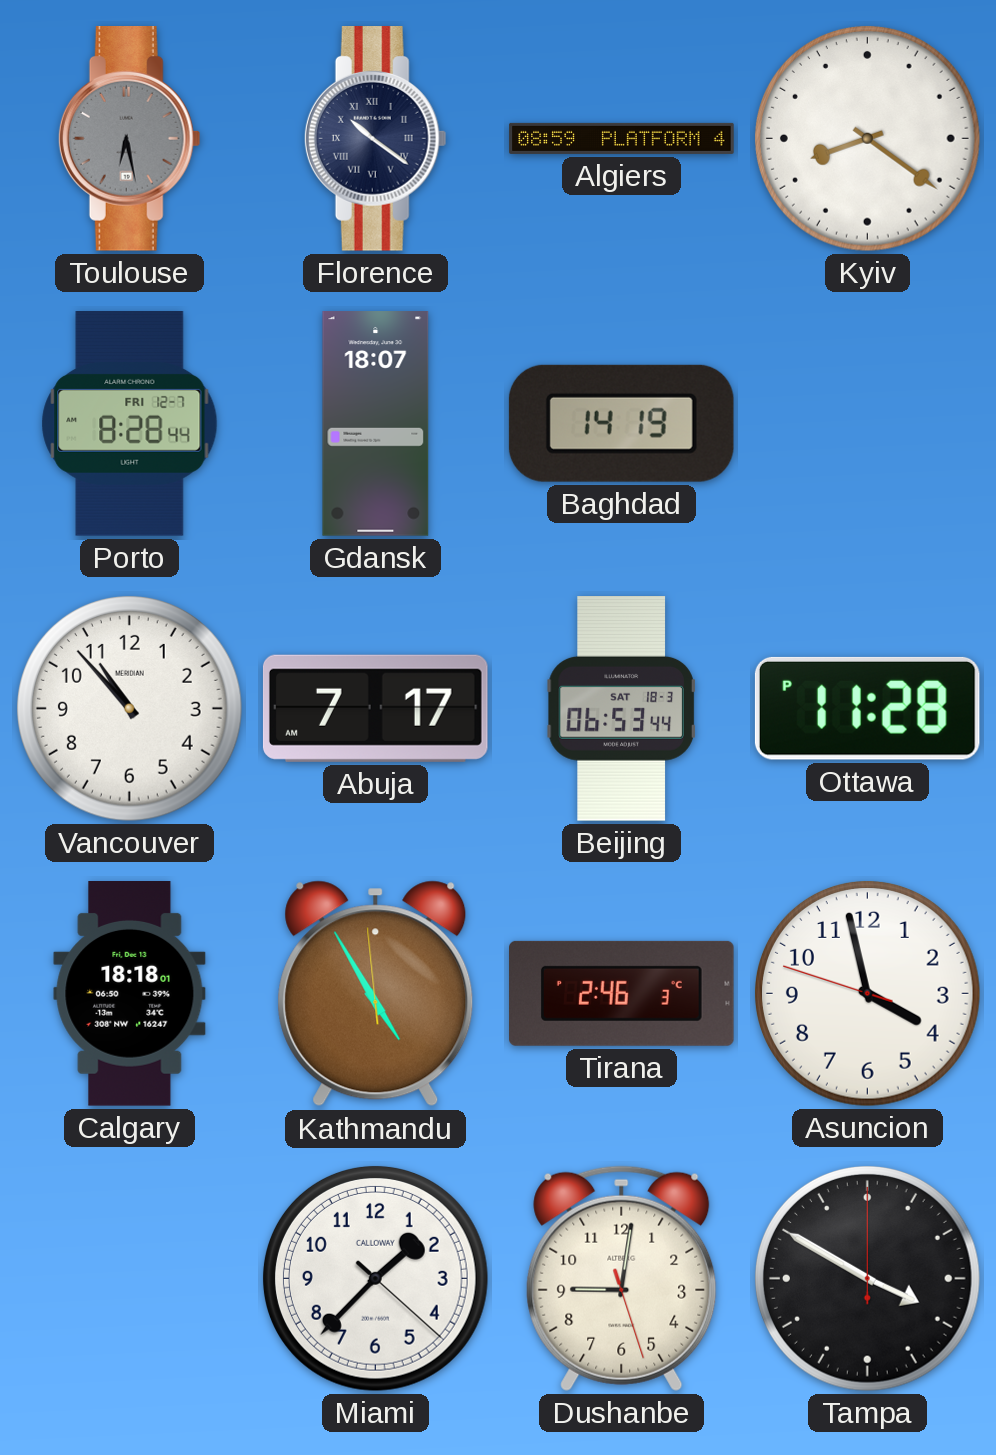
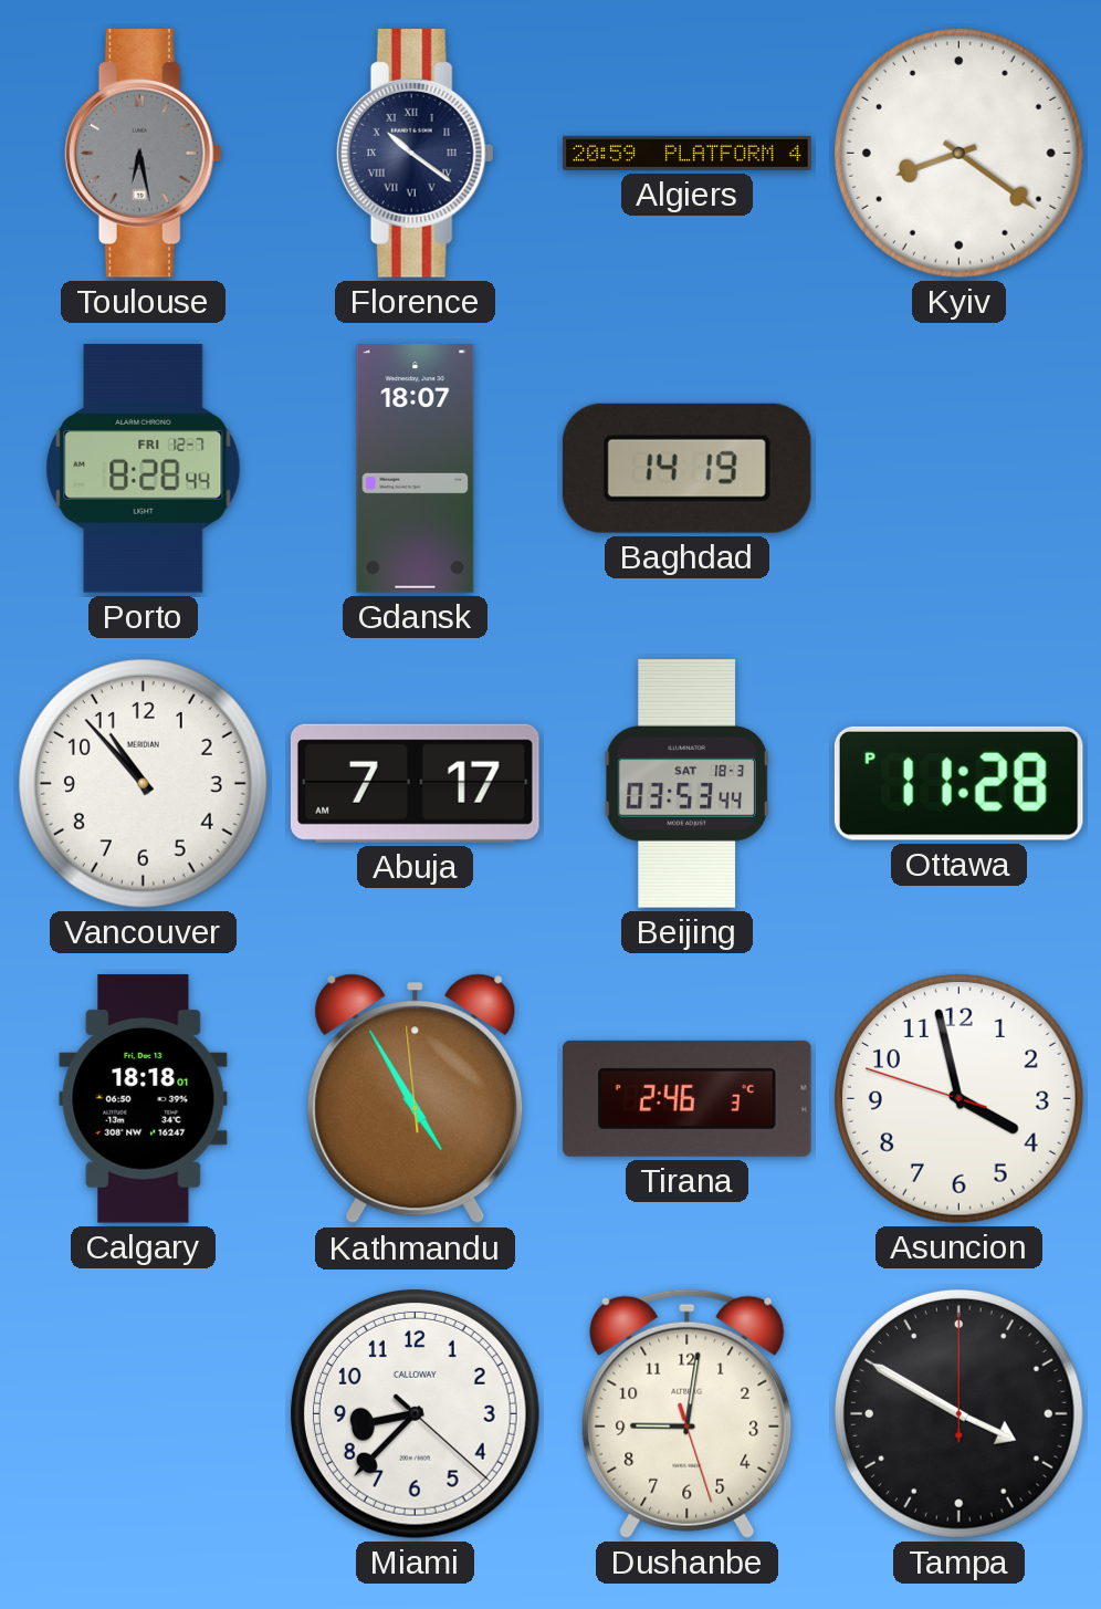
Algiers: 08:59 -> 20:59
Beijing: 06:53 -> 03:53
Miami: 1:37 -> 8:37
